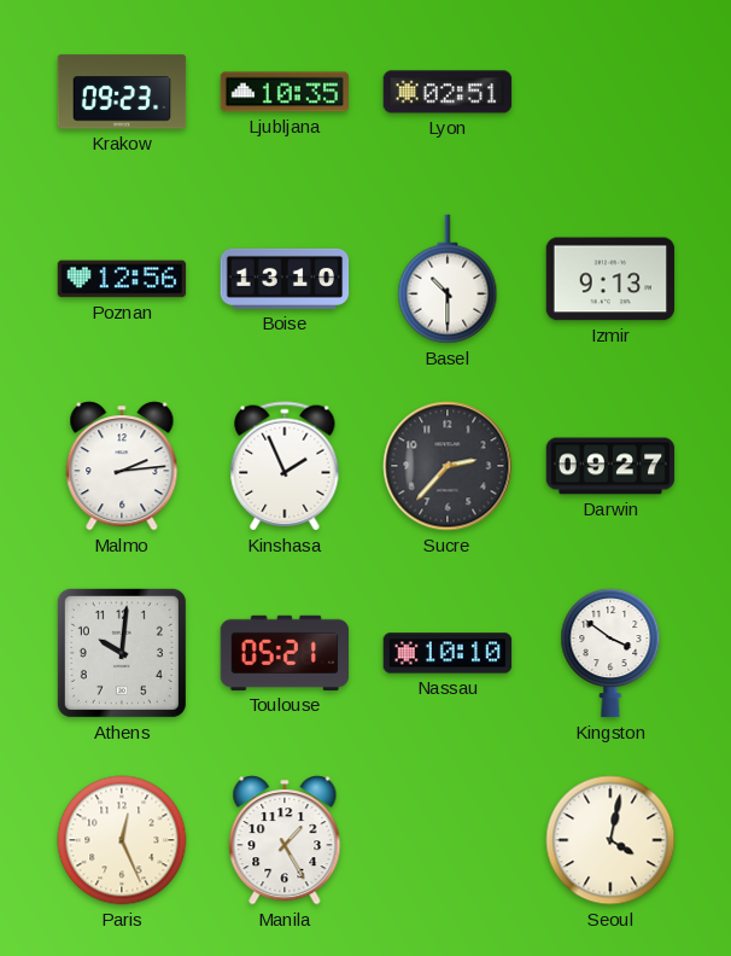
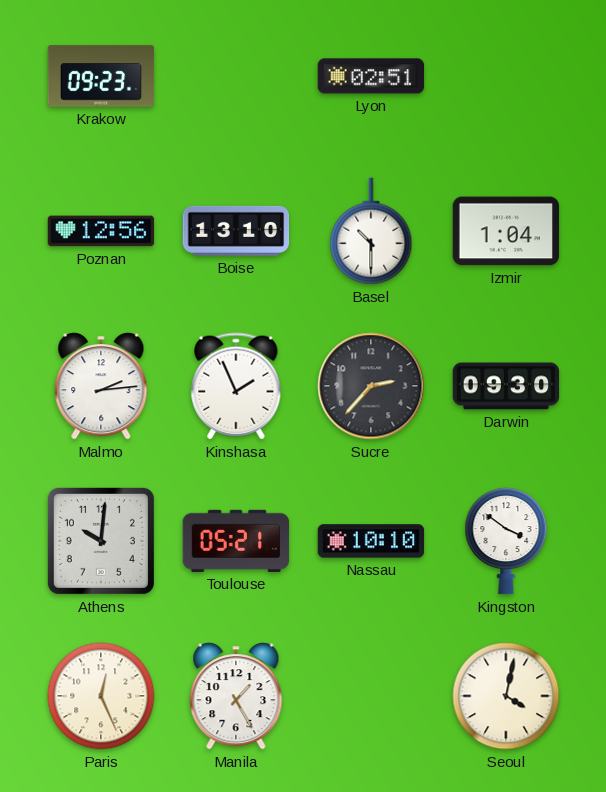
Ljubljana: 10:35 -> none
Izmir: 9:13 -> 1:04
Darwin: 09:27 -> 09:30
